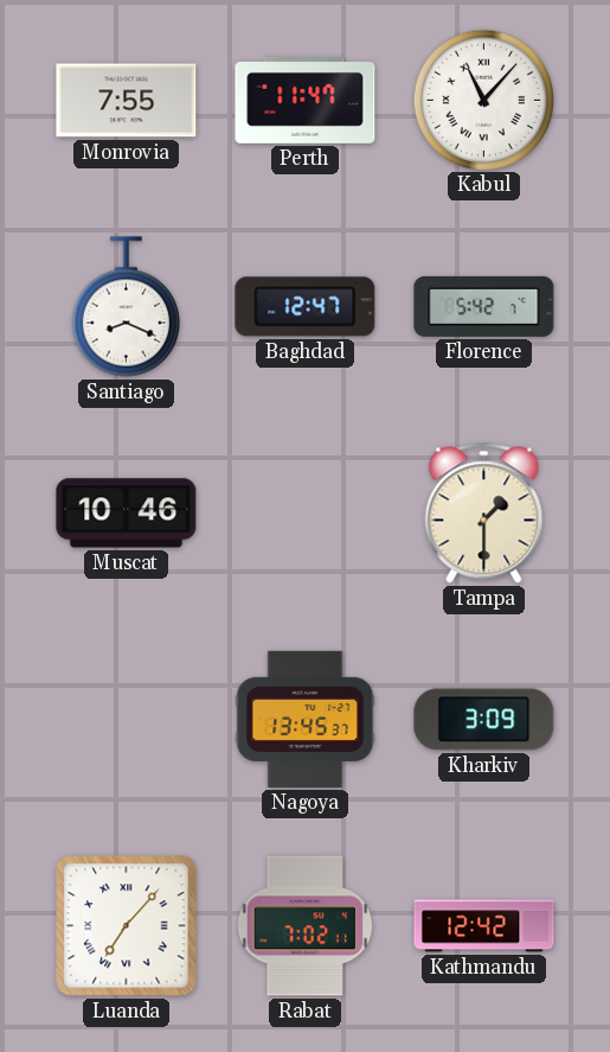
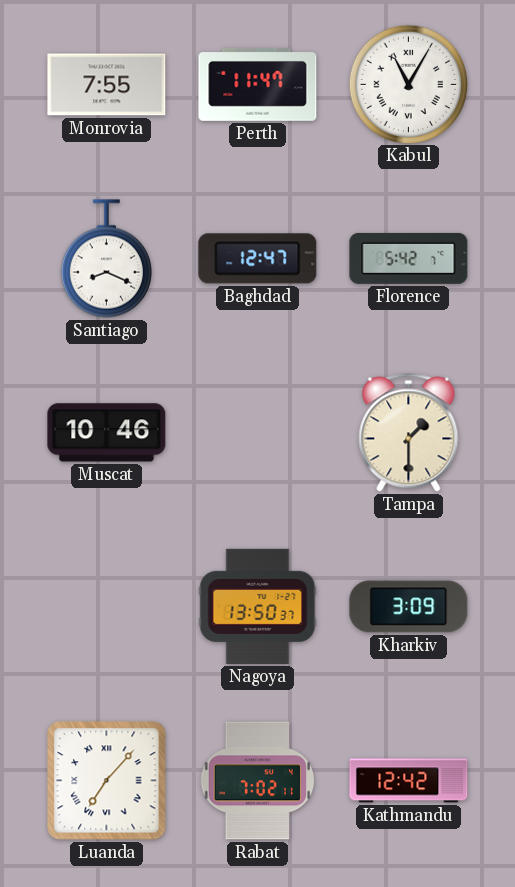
Kabul: 11:07 -> 11:05
Nagoya: 13:45 -> 13:50
